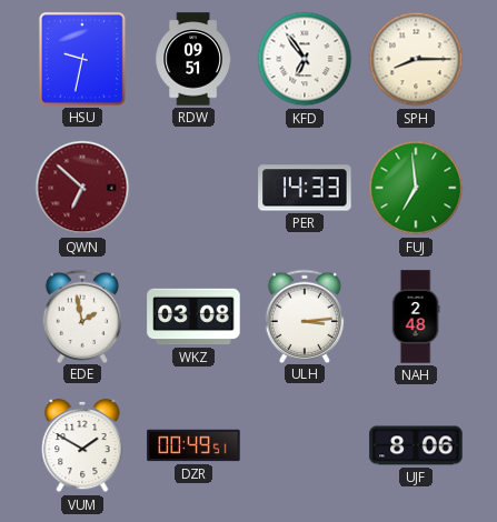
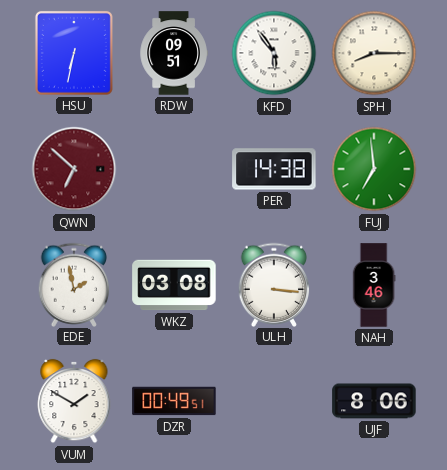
HSU: 9:32 -> 6:32
KFD: 6:54 -> 5:54
PER: 14:33 -> 14:38
ULH: 3:14 -> 3:16
NAH: 2:48 -> 3:46
